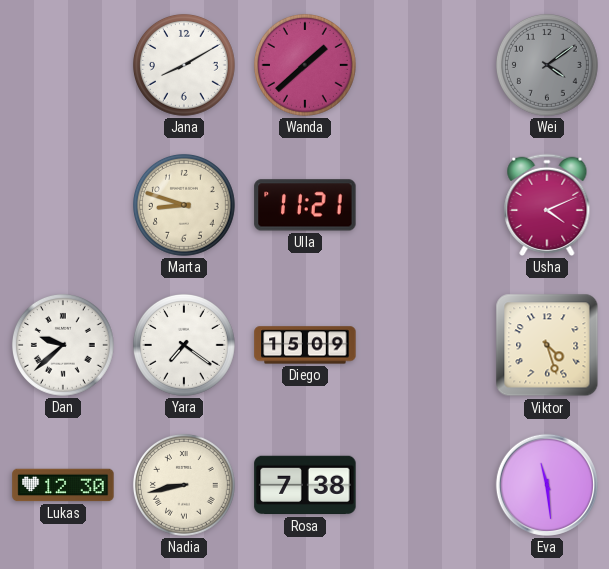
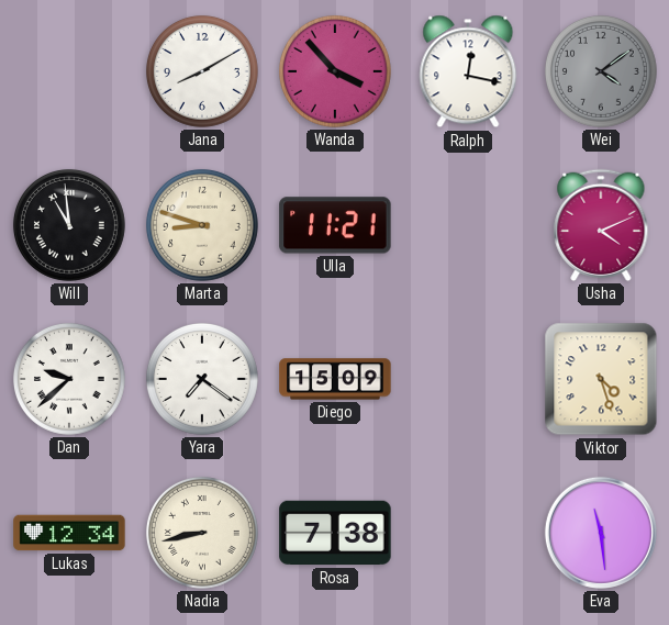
Wanda: 1:38 -> 3:53
Ralph: none -> 12:17
Will: none -> 10:59
Lukas: 12:30 -> 12:34
